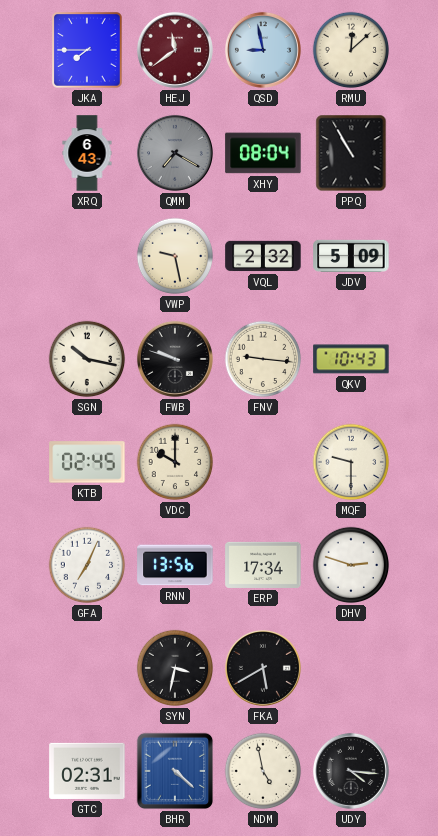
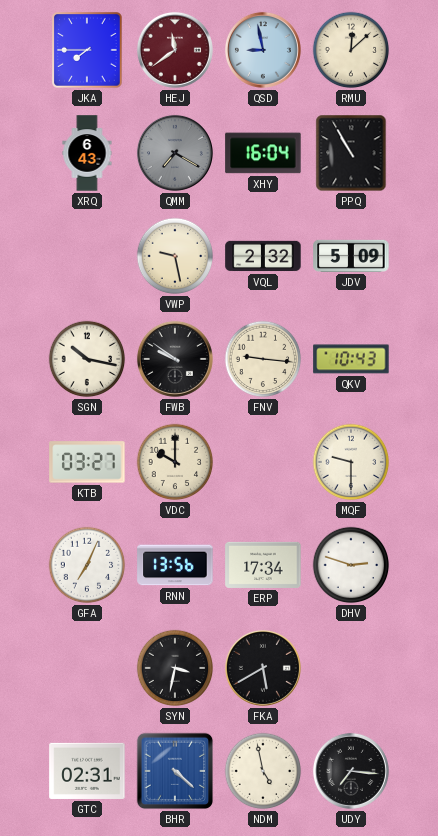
XHY: 08:04 -> 16:04
FWB: 9:48 -> 9:51
KTB: 02:45 -> 03:27
UDY: 4:16 -> 7:16
